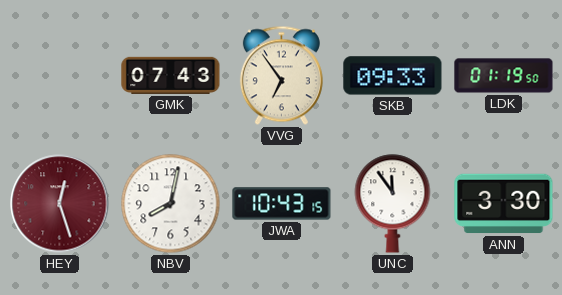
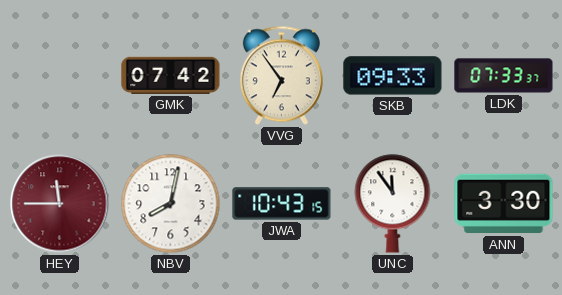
GMK: 07:43 -> 07:42
LDK: 01:19 -> 07:33
HEY: 12:27 -> 11:45
